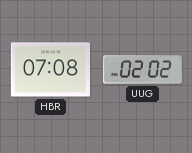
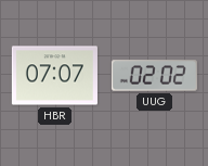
HBR: 07:08 -> 07:07
